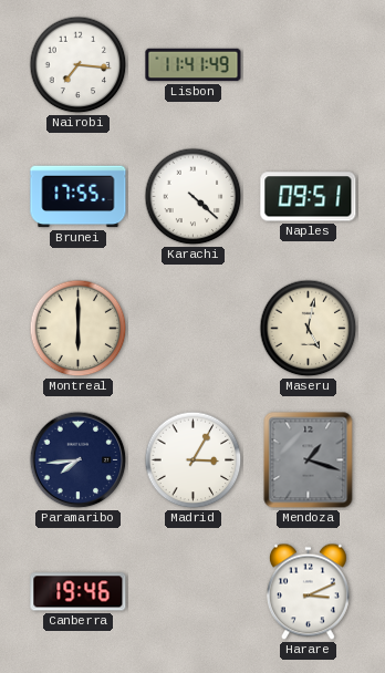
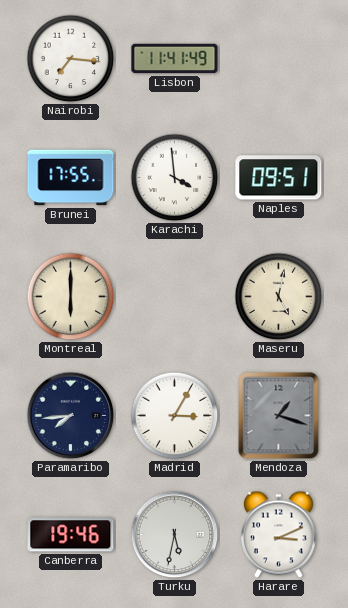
Karachi: 4:22 -> 3:59
Turku: none -> 5:32
